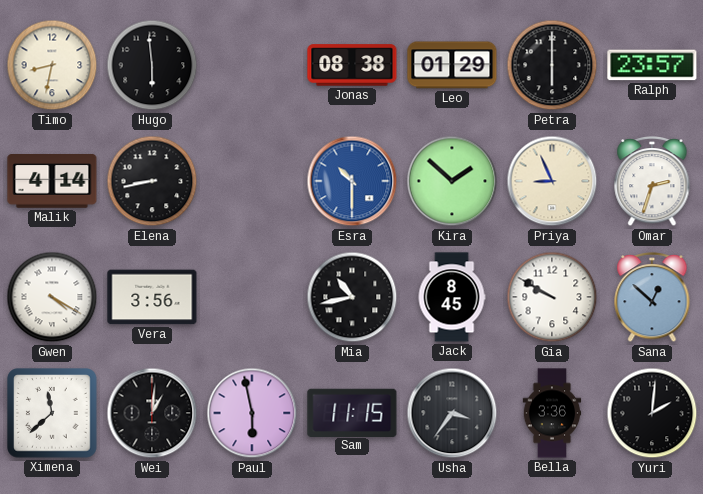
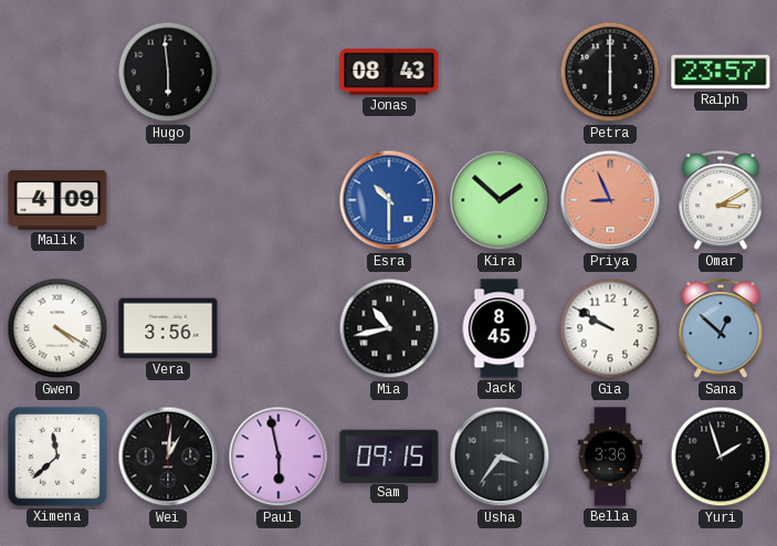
Timo: 8:32 -> none
Jonas: 08:38 -> 08:43
Leo: 01:29 -> none
Malik: 4:14 -> 4:09
Elena: 8:43 -> none
Priya dial: cream -> salmon
Omar: 2:33 -> 3:10
Sam: 11:15 -> 09:15
Yuri: 2:01 -> 1:57
